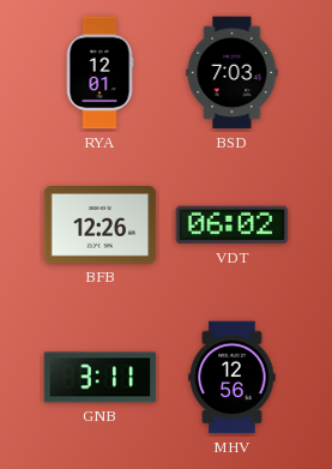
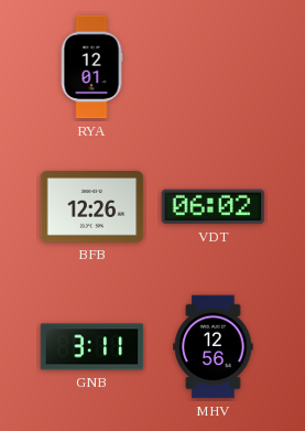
BSD: 7:03 -> none
